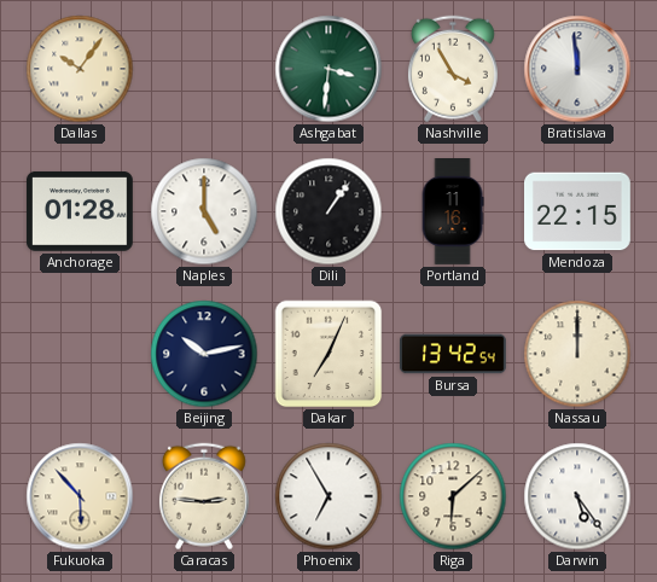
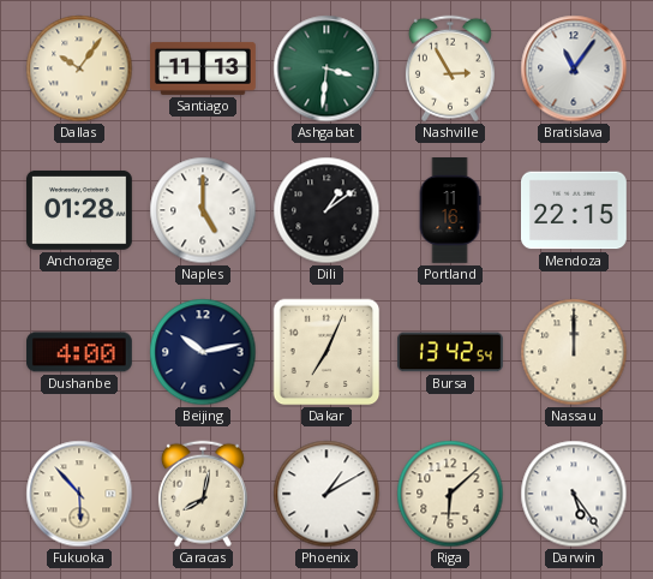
Santiago: none -> 11:13
Nashville: 3:55 -> 2:55
Bratislava: 11:59 -> 11:06
Dili: 1:06 -> 1:09
Dushanbe: none -> 4:00
Caracas: 2:46 -> 8:02
Phoenix: 6:55 -> 1:10
